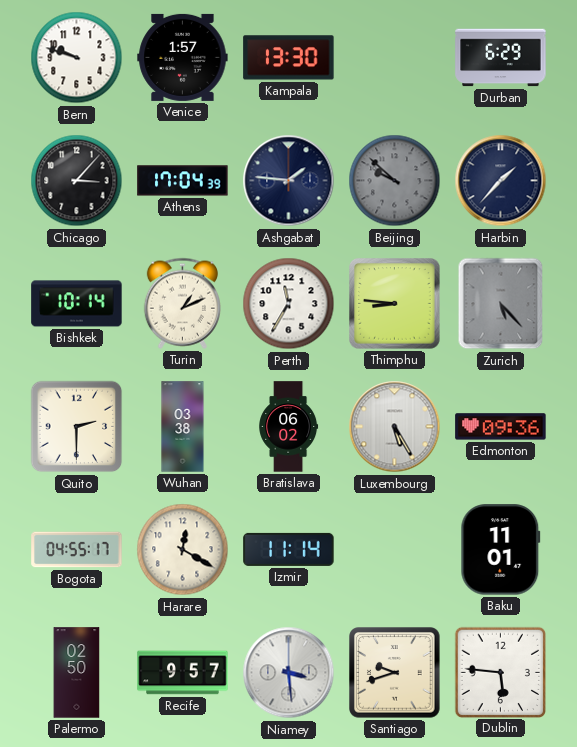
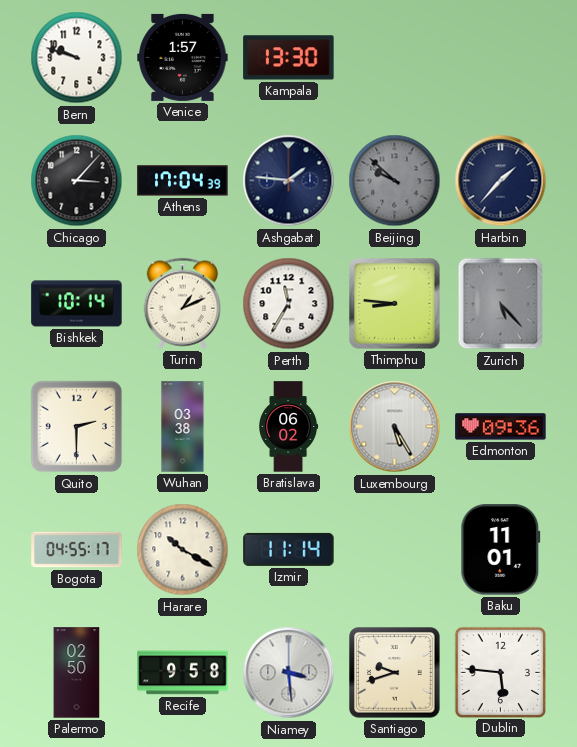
Durban: 6:29 -> none
Harare: 12:20 -> 10:20
Recife: 9:57 -> 9:58
